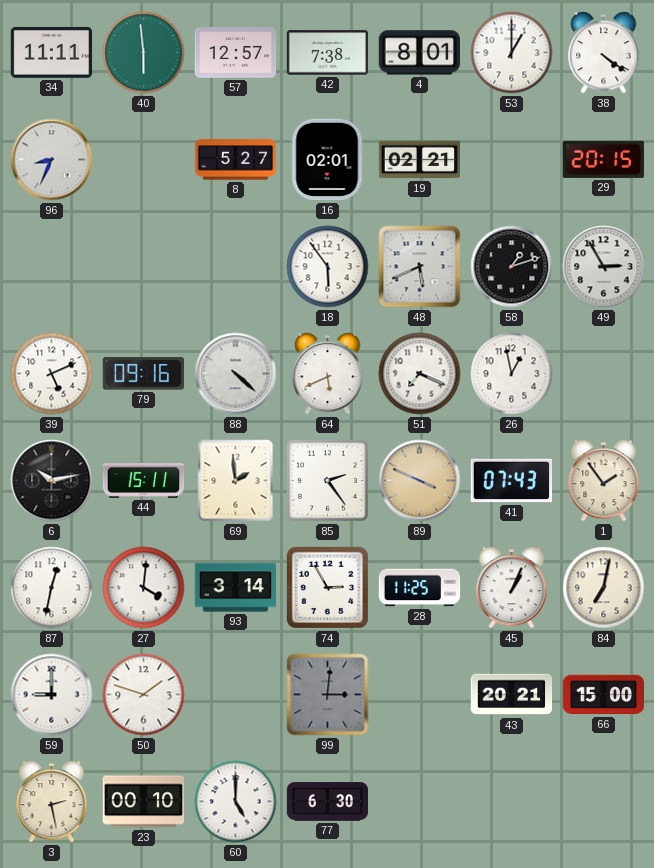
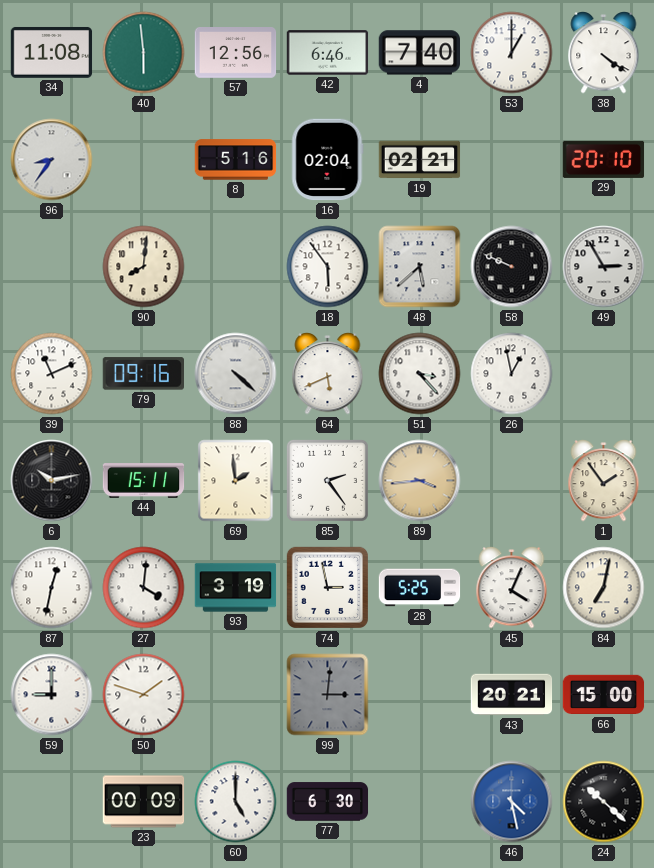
34: 11:11 -> 11:08
57: 12:57 -> 12:56
42: 7:38 -> 6:46
4: 8:01 -> 7:40
96: 8:34 -> 8:36
8: 5:27 -> 5:16
16: 02:01 -> 02:04
29: 20:15 -> 20:10
90: none -> 8:01
48: 5:41 -> 5:38
58: 1:12 -> 9:49
39: 5:11 -> 11:11
51: 7:19 -> 3:23
89: 3:49 -> 3:44
41: 07:43 -> none
93: 3:14 -> 3:19
74: 2:55 -> 2:58
28: 11:25 -> 5:25
45: 1:04 -> 4:04
3: 2:28 -> none
23: 00:10 -> 00:09
46: none -> 4:28
24: none -> 10:22
